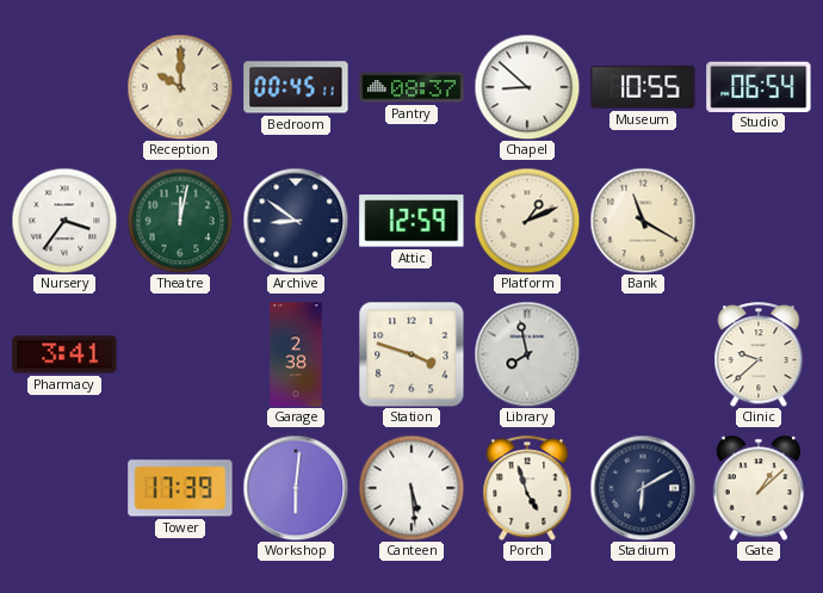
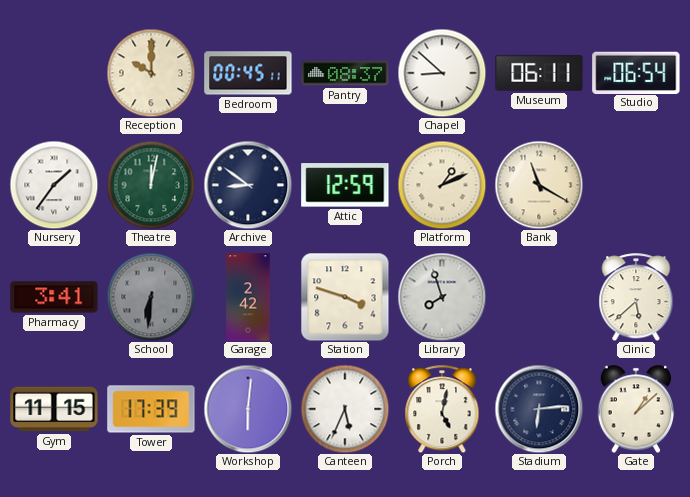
Museum: 10:55 -> 06:11
Nursery: 3:36 -> 1:36
School: none -> 6:31
Garage: 2:38 -> 2:42
Library: 7:58 -> 7:57
Clinic: 9:38 -> 5:38
Gym: none -> 11:15
Canteen: 5:29 -> 5:34
Porch: 4:57 -> 5:02
Stadium: 6:10 -> 6:14
